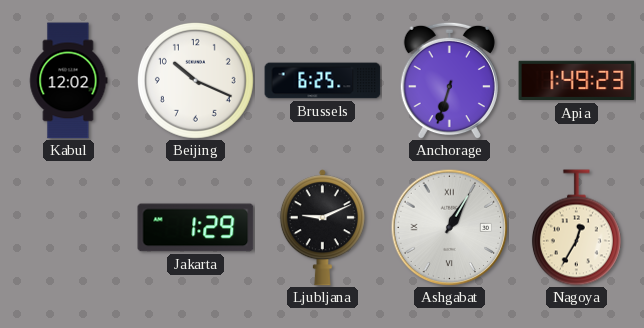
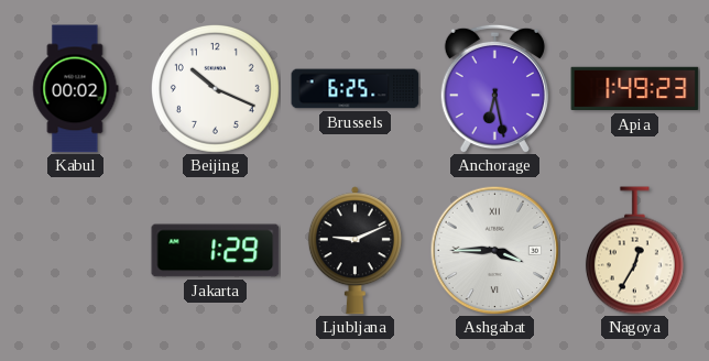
Kabul: 12:02 -> 00:02
Anchorage: 6:33 -> 6:28
Ashgabat: 1:05 -> 3:45
